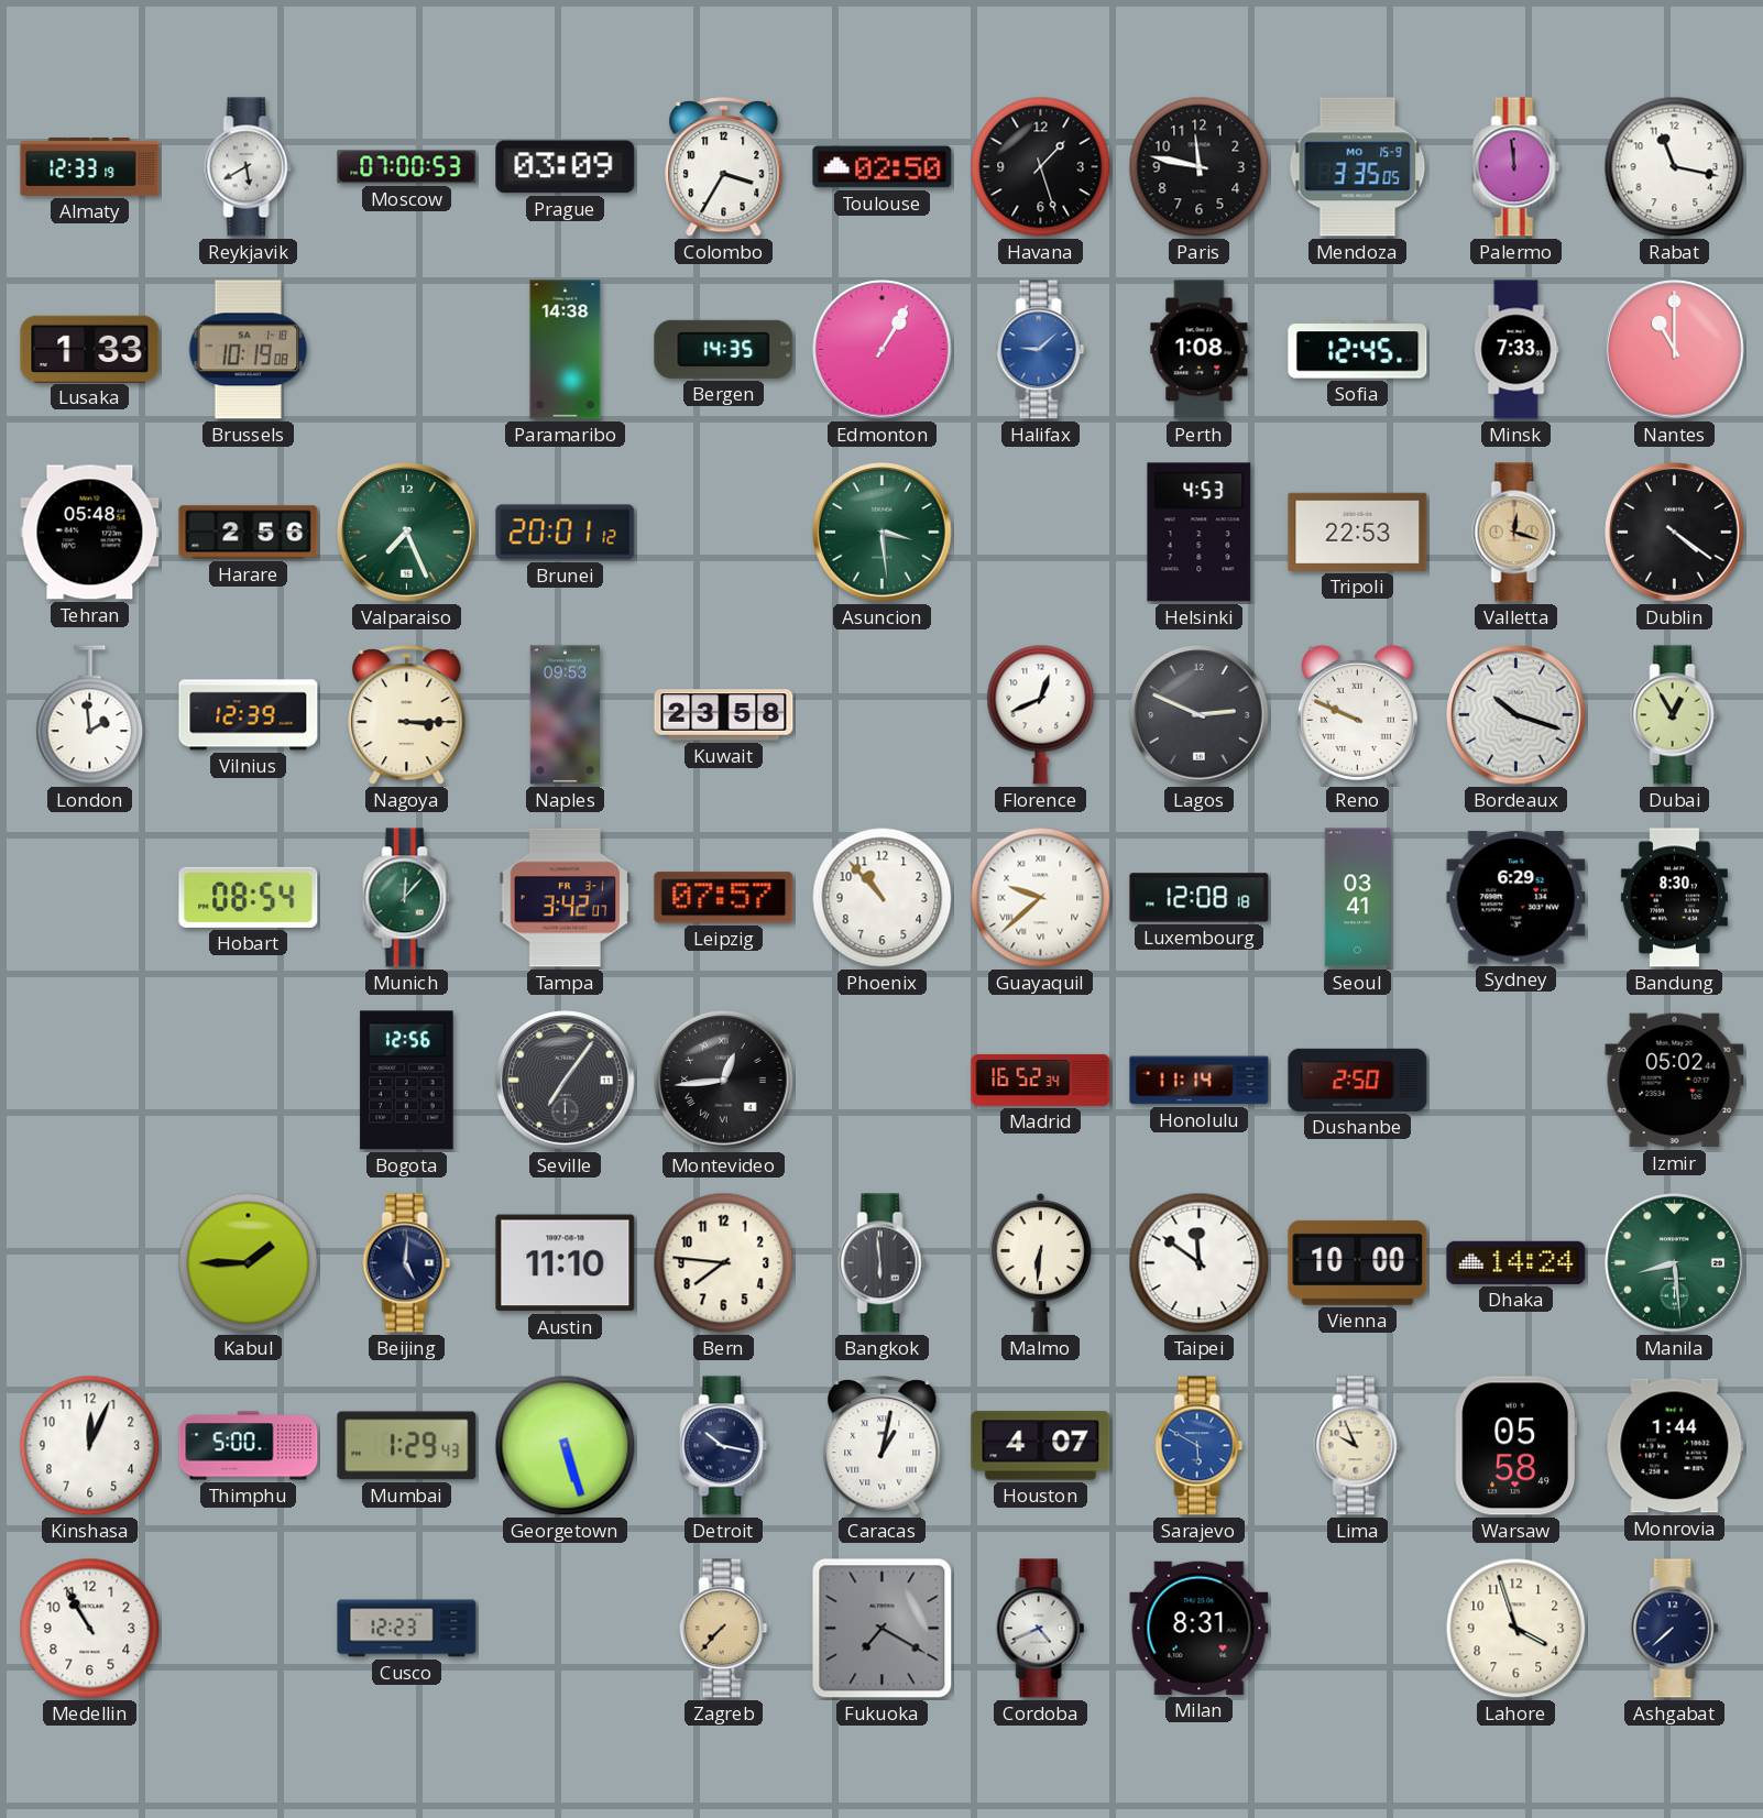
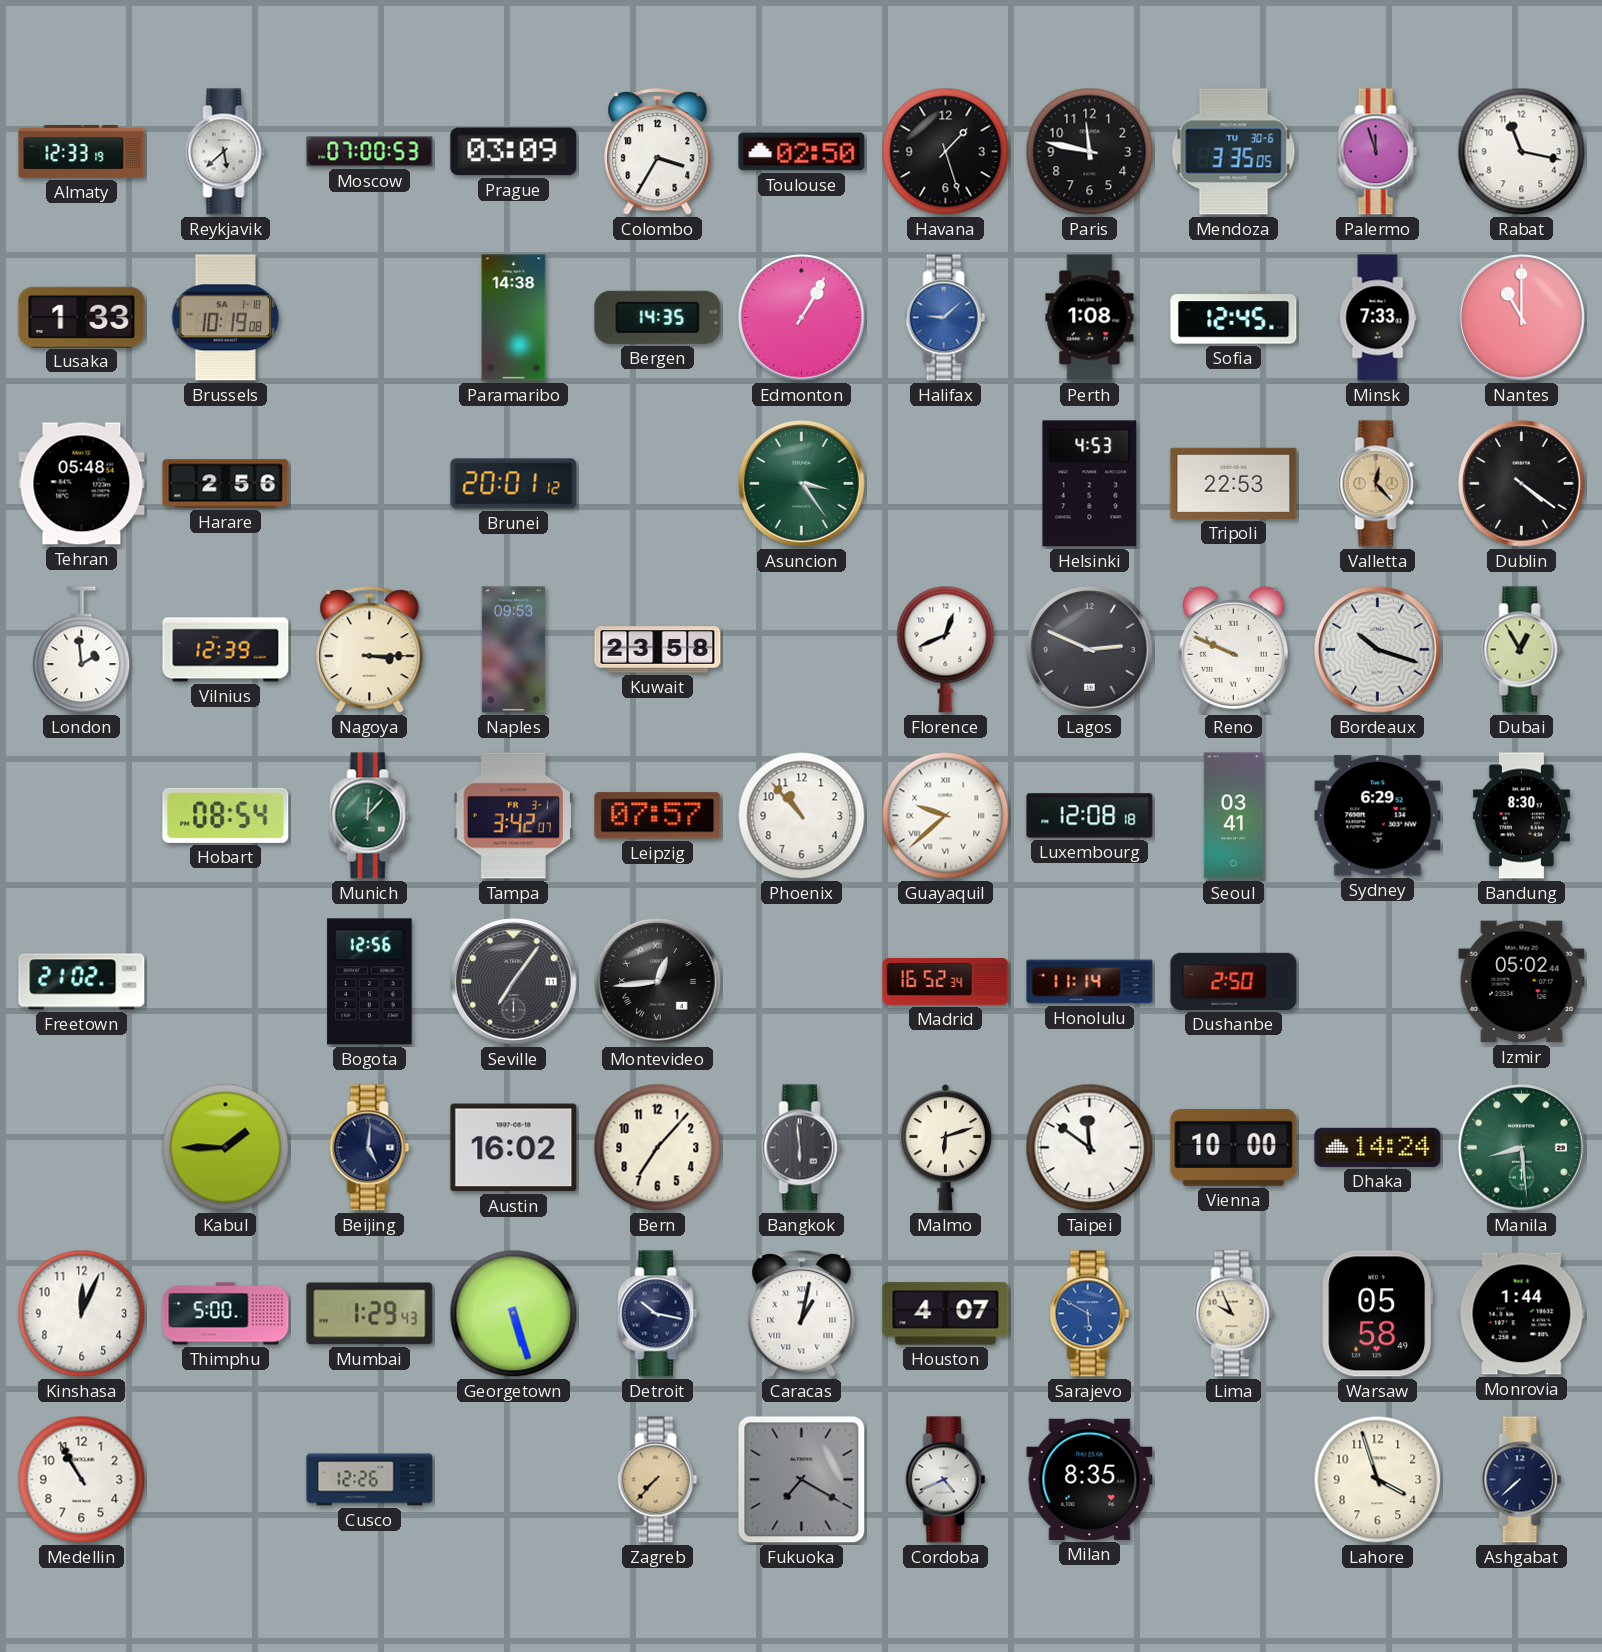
Reykjavik: 5:40 -> 5:38
Mendoza date: MO 15-9 -> TU 30-6
Palermo: 11:59 -> 11:57
Valparaiso: 7:26 -> none
Asuncion: 3:29 -> 3:24
Valletta: 12:18 -> 12:23
Freetown: none -> 21:02
Austin: 11:10 -> 16:02
Bern: 7:46 -> 7:07
Malmo: 6:31 -> 6:12
Cusco: 12:23 -> 12:26
Milan: 8:31 -> 8:35
